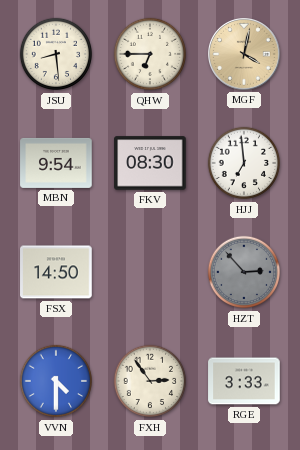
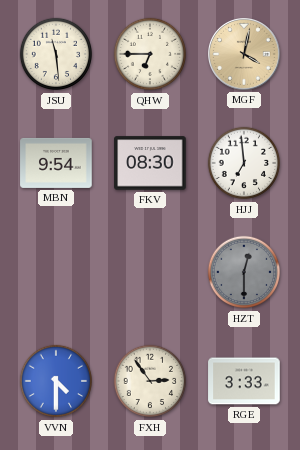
JSU: 8:29 -> 11:29
FSX: 14:50 -> none
HZT: 2:53 -> 12:30
